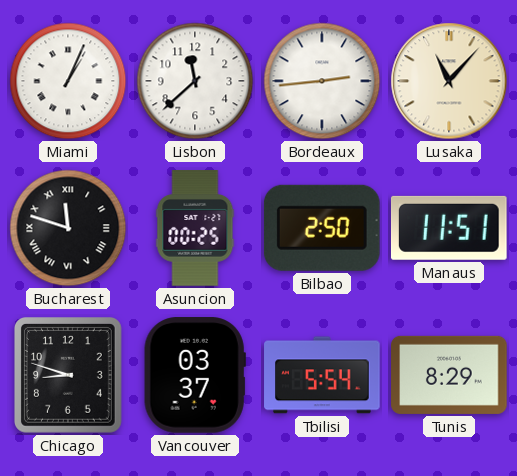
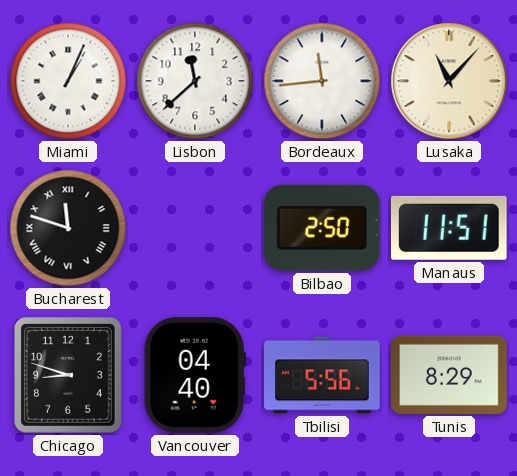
Bordeaux: 2:44 -> 11:44
Asuncion: 00:25 -> none
Vancouver: 03:37 -> 04:40
Tbilisi: 5:54 -> 5:56
